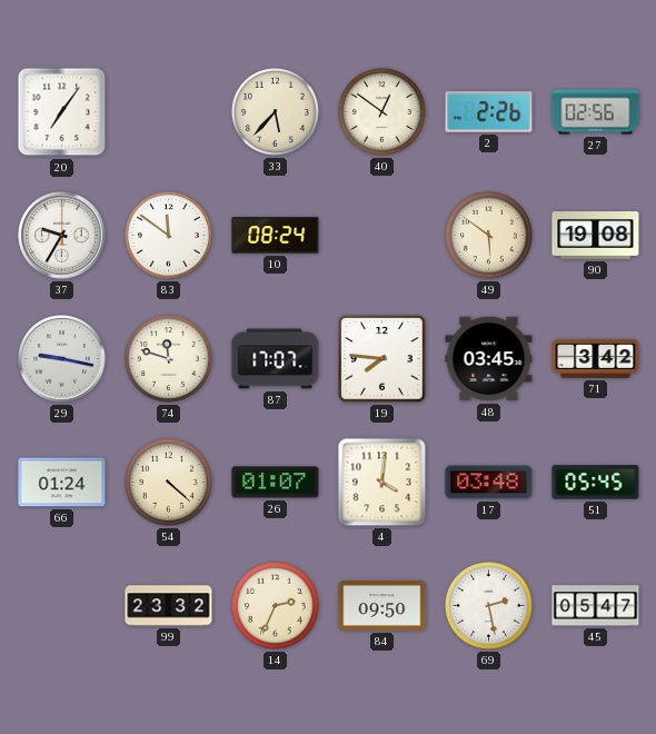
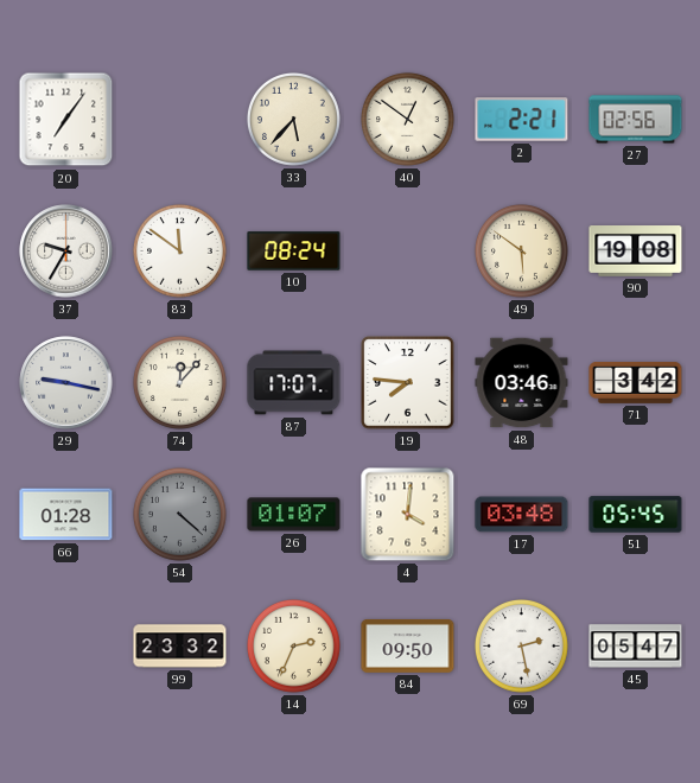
2: 2:26 -> 2:21
74: 11:48 -> 12:07
48: 03:45 -> 03:46
66: 01:24 -> 01:28
54 dial: cream -> grey
